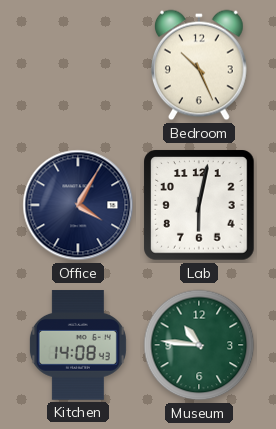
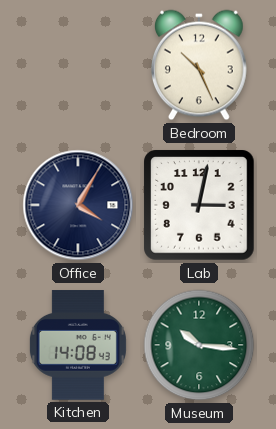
Lab: 6:02 -> 3:02
Museum: 10:46 -> 10:16
